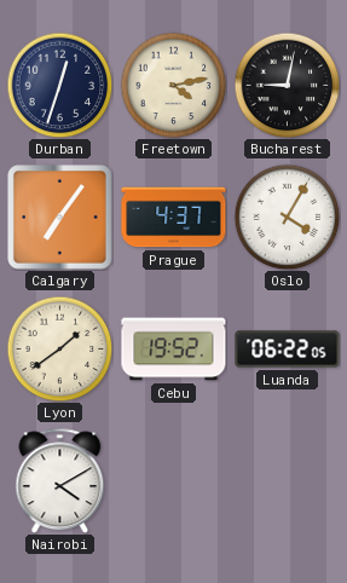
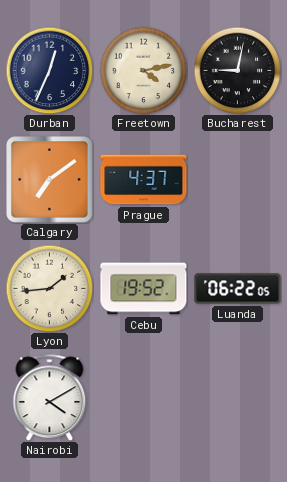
Durban: 12:33 -> 12:34
Calgary: 7:06 -> 7:09
Oslo: 4:05 -> none
Lyon: 1:39 -> 1:44
